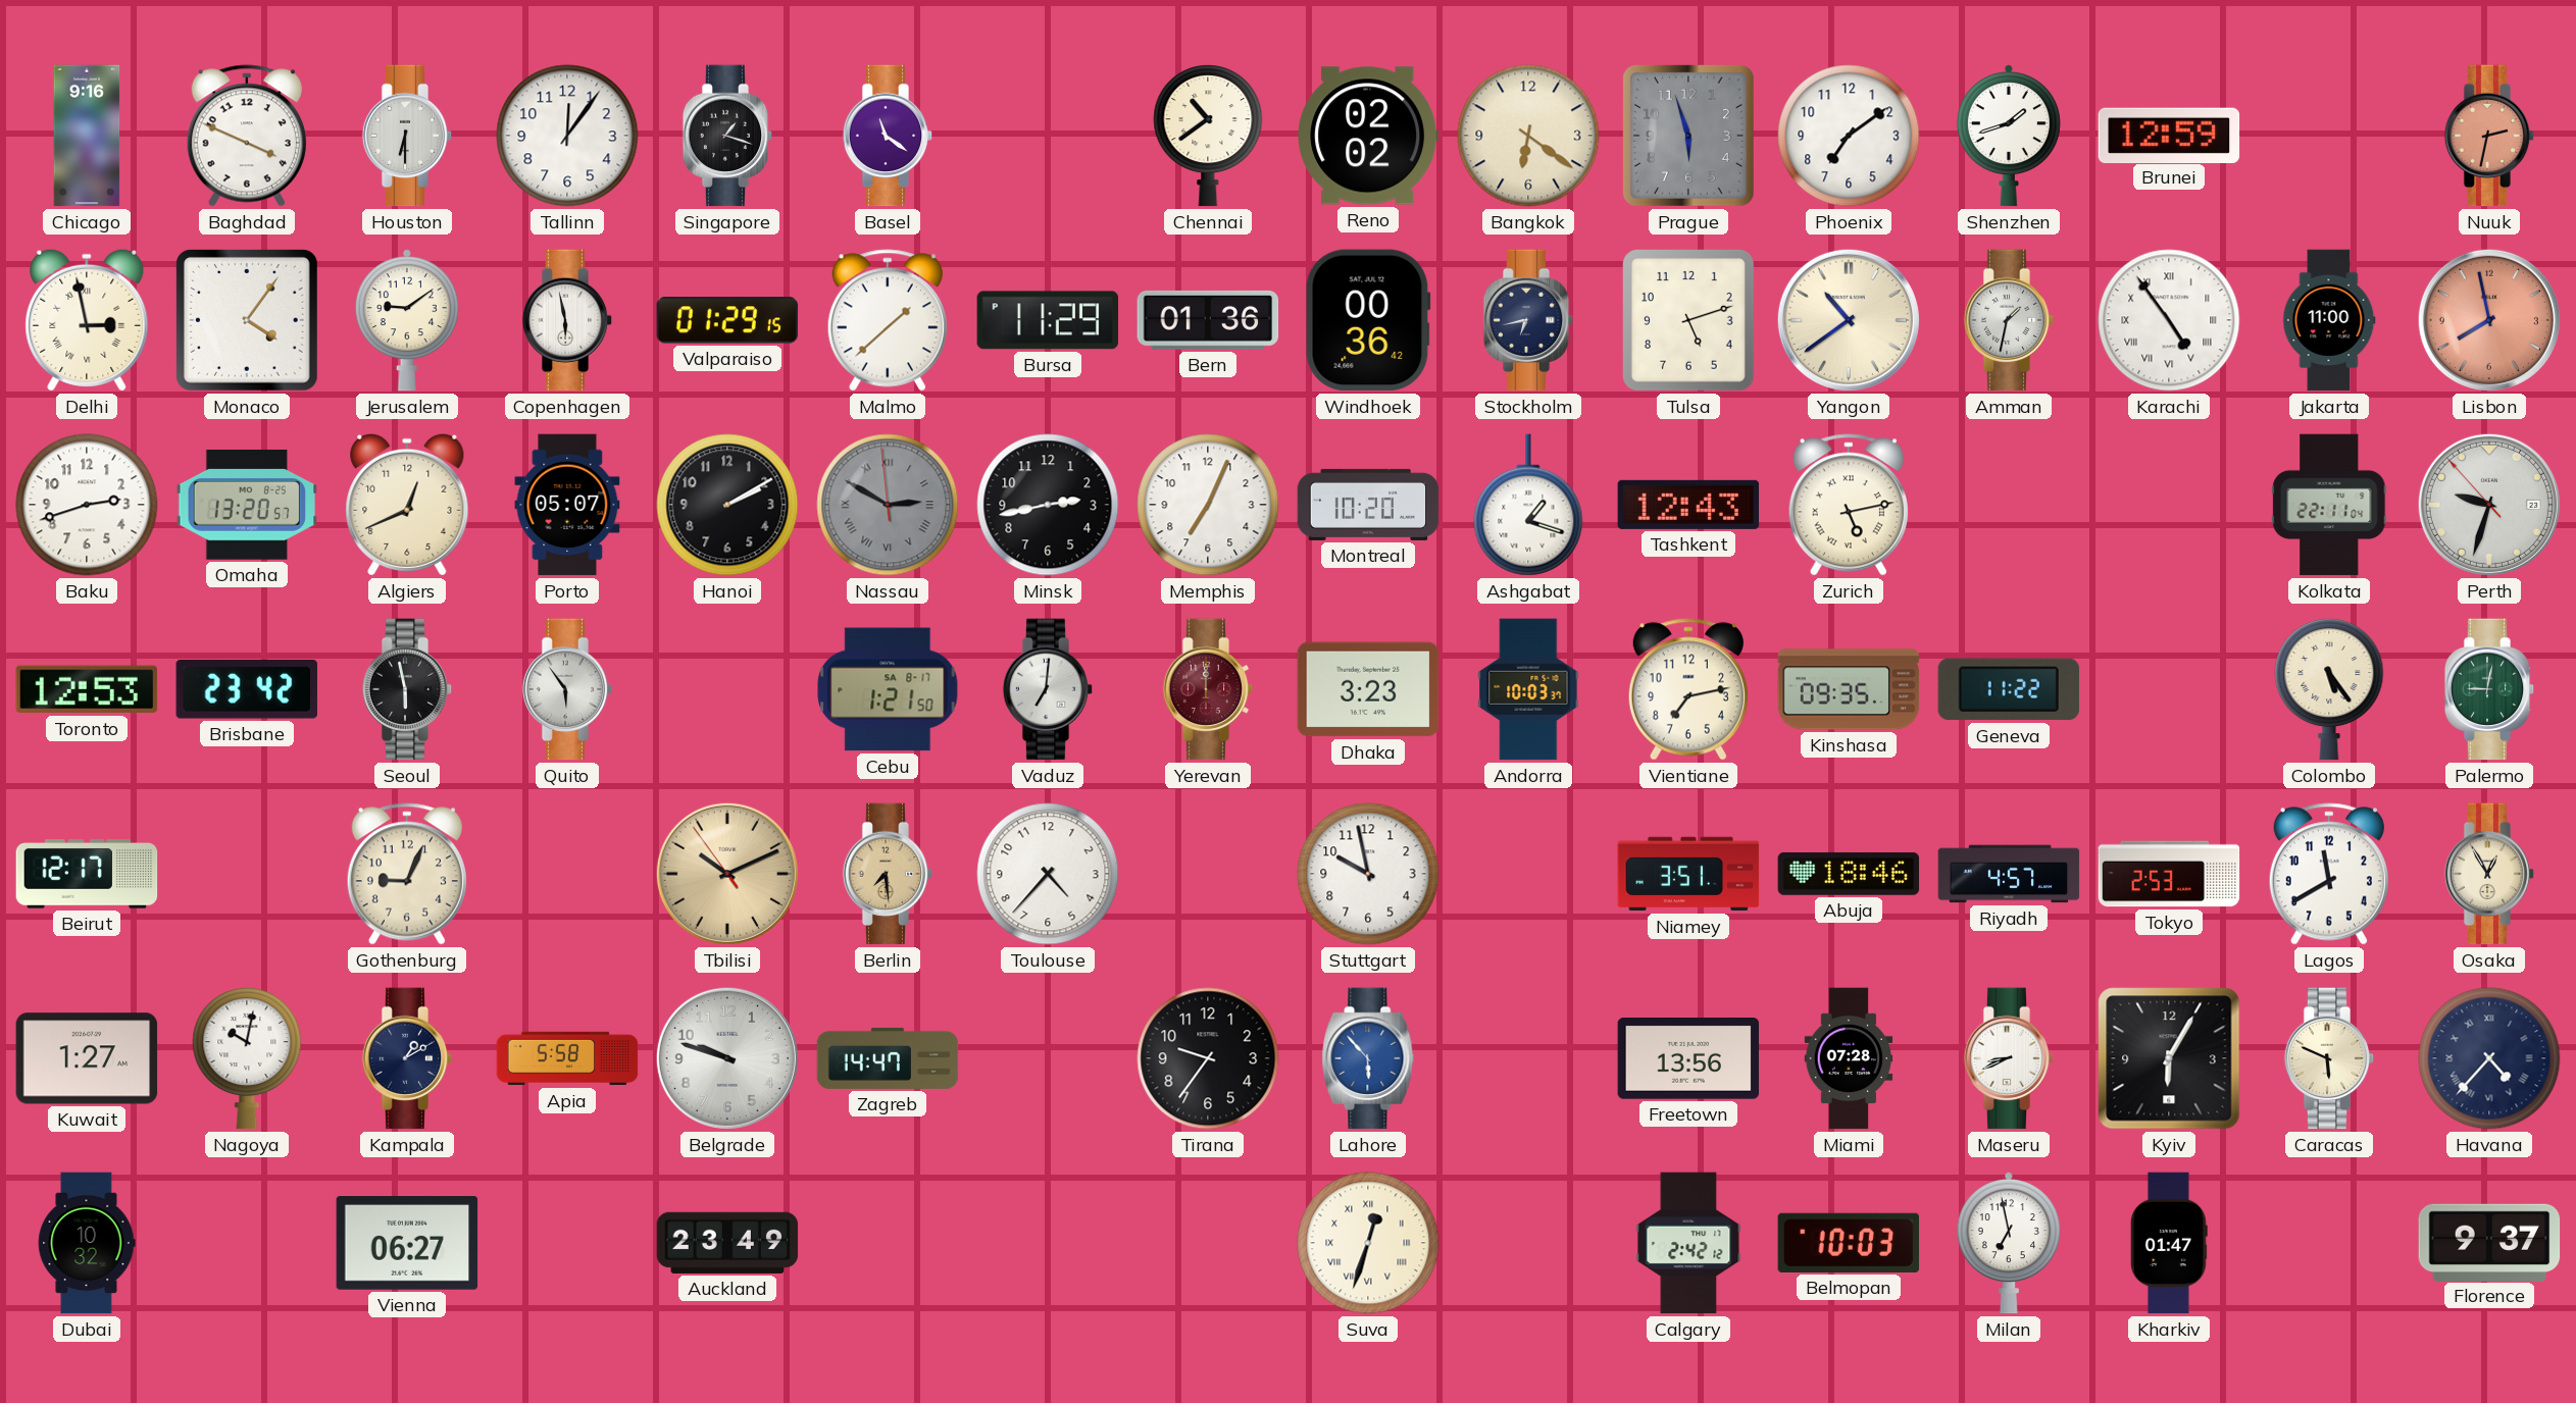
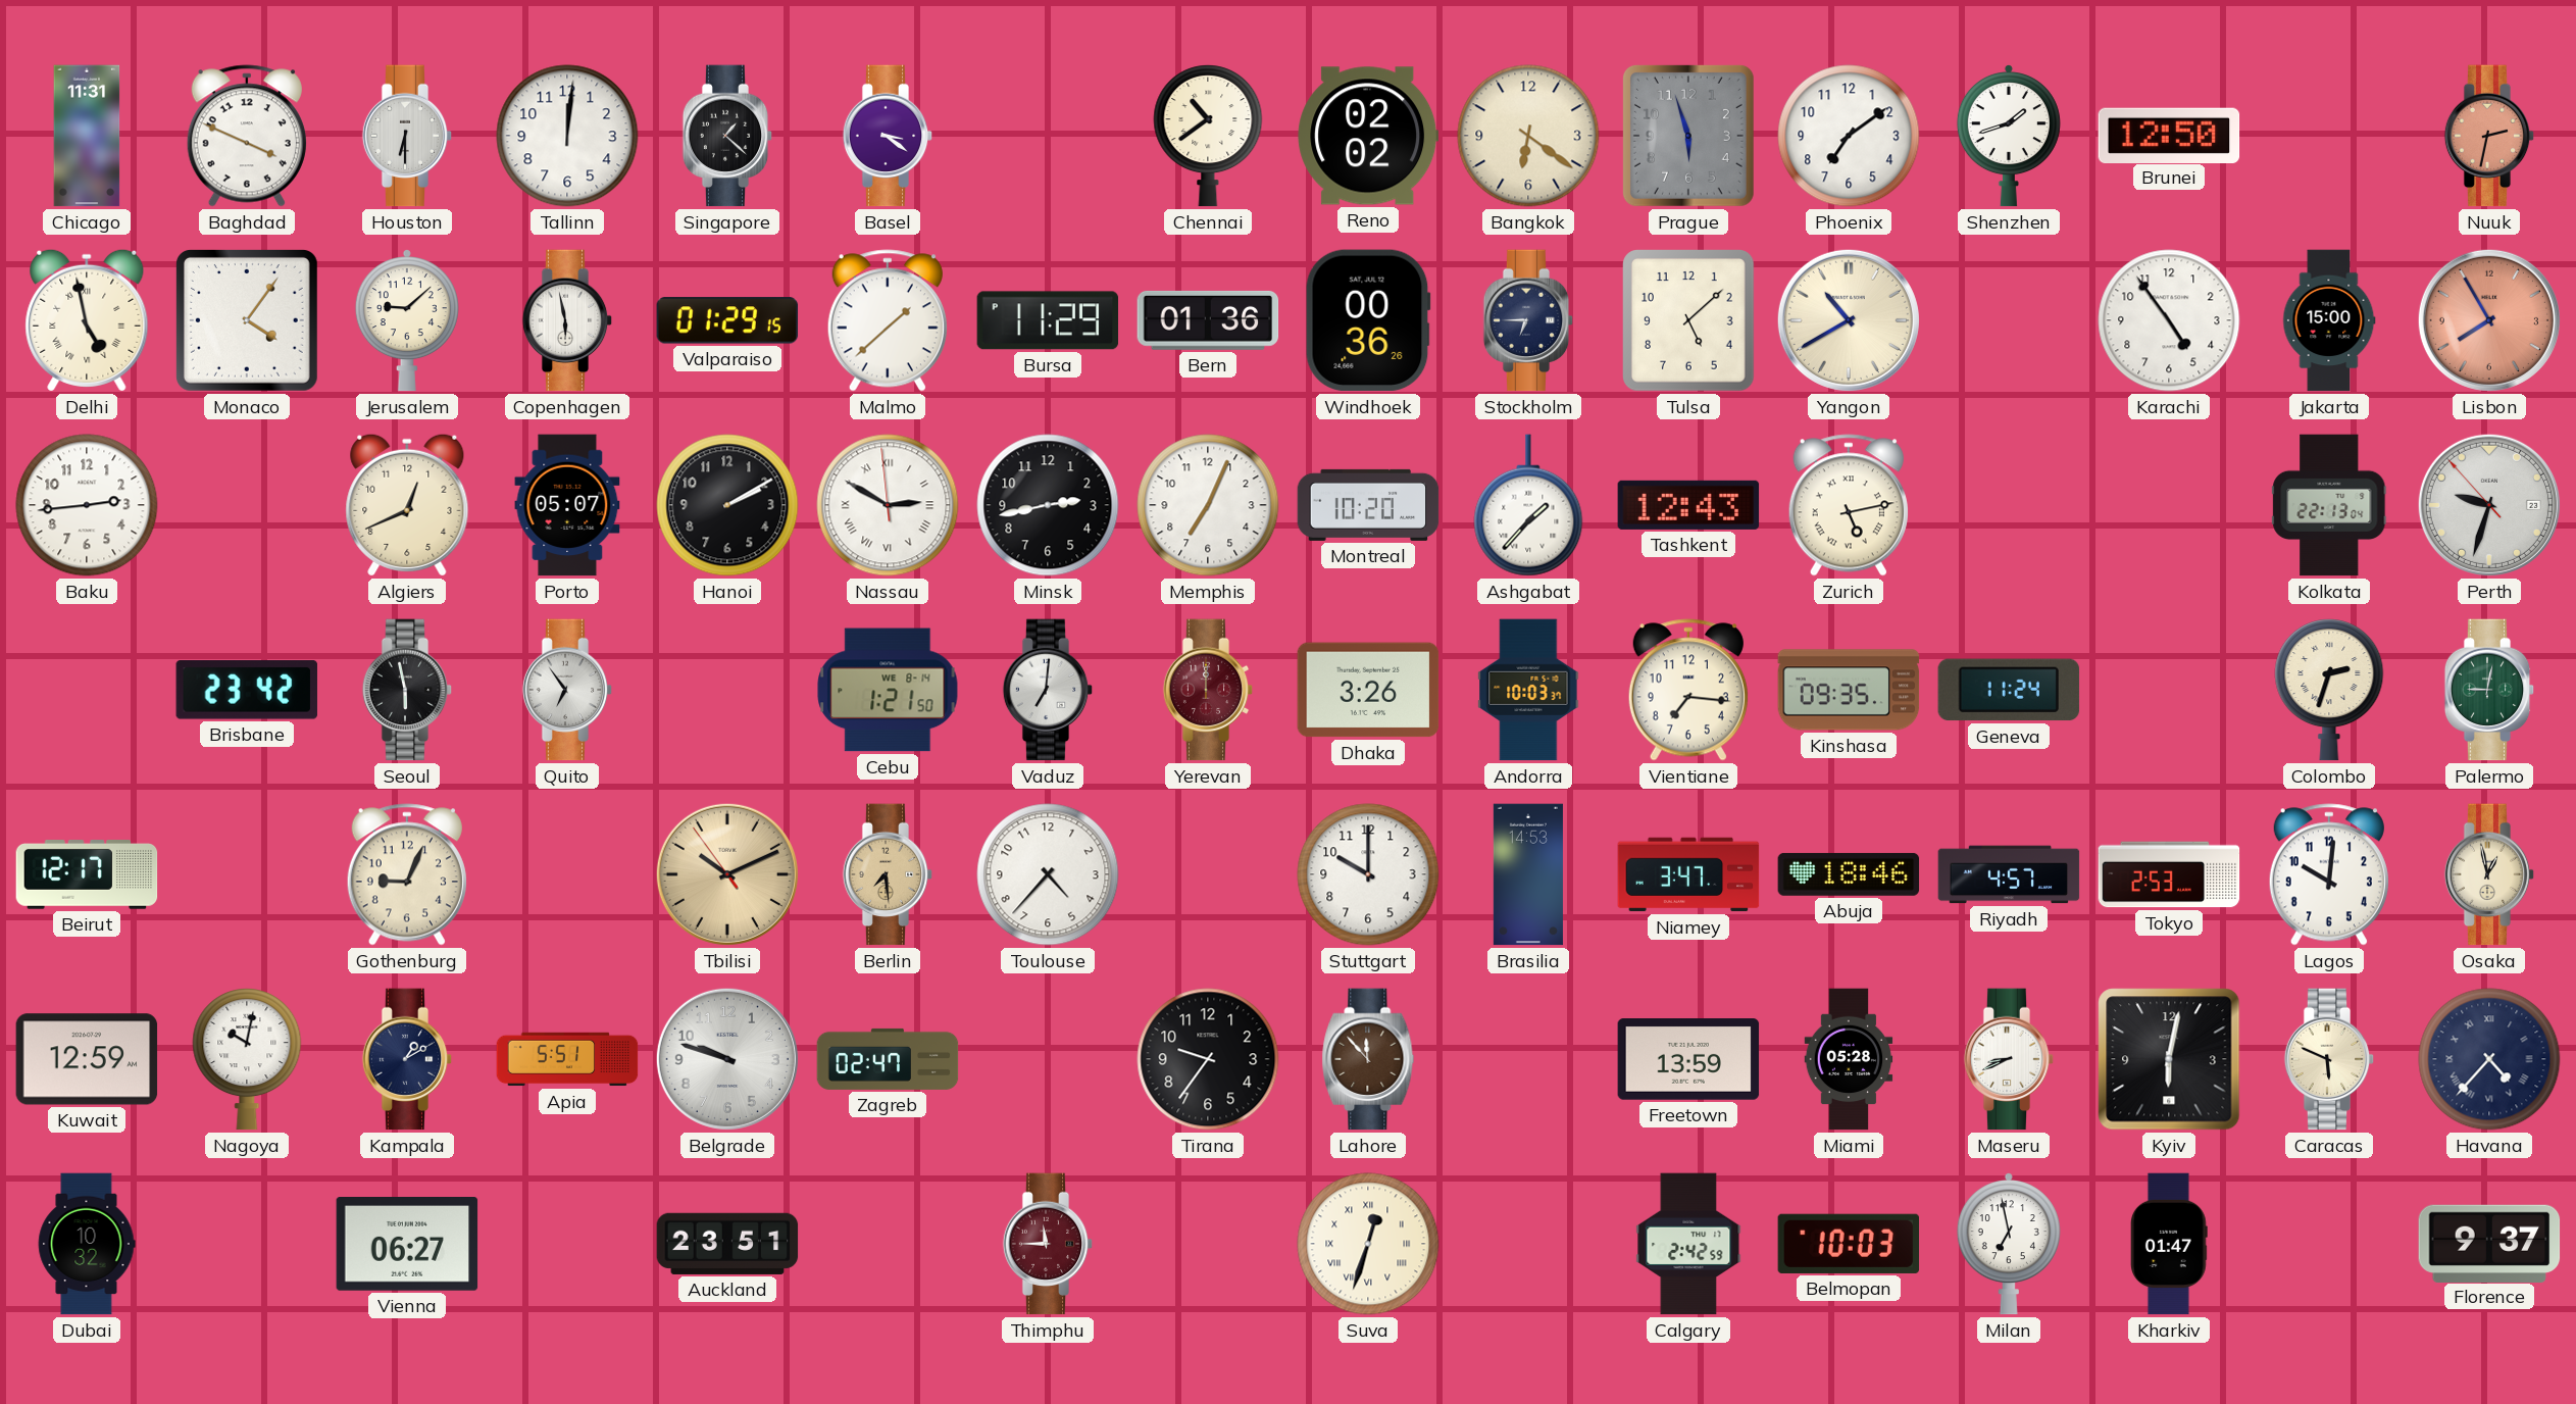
Chicago: 9:16 -> 11:31
Tallinn: 12:06 -> 12:01
Singapore: 1:18 -> 1:22
Basel: 11:21 -> 3:21
Brunei: 12:59 -> 12:50
Delhi: 2:58 -> 4:58
Jerusalem: 9:09 -> 9:08
Windhoek: 00:36:42 -> 00:36:26
Stockholm: 6:43 -> 6:45
Tulsa: 5:12 -> 5:08
Yangon: 10:39 -> 10:40
Amman: 1:32 -> none
Karachi numerals: Roman -> Arabic
Jakarta: 11:00 -> 15:00
Lisbon: 7:58 -> 7:55
Baku: 2:42 -> 2:44
Omaha: 13:20 -> none
Nassau dial: grey -> white
Ashgabat: 1:18 -> 1:37
Kolkata: 22:11 -> 22:13
Toronto: 12:53 -> none
Quito: 5:54 -> 6:54
Cebu date: SA 8-17 -> WE 8-14
Dhaka: 3:23 -> 3:26
Vientiane: 7:13 -> 7:16
Geneva: 11:22 -> 11:24
Colombo: 5:24 -> 2:33
Stuttgart: 9:58 -> 10:00
Brasilia: none -> 14:53
Niamey: 3:51 -> 3:47
Lagos: 11:40 -> 10:01
Osaka: 12:55 -> 12:58
Kuwait: 1:27 -> 12:59
Apia: 5:58 -> 5:51
Zagreb: 14:47 -> 02:47
Lahore: 5:53 -> 11:53
Lahore dial: blue -> brown
Freetown: 13:56 -> 13:59
Miami: 07:28 -> 05:28
Kyiv: 6:05 -> 6:02
Auckland: 23:49 -> 23:51
Thimphu: none -> 11:45
Calgary: 2:42:12 -> 2:42:59
